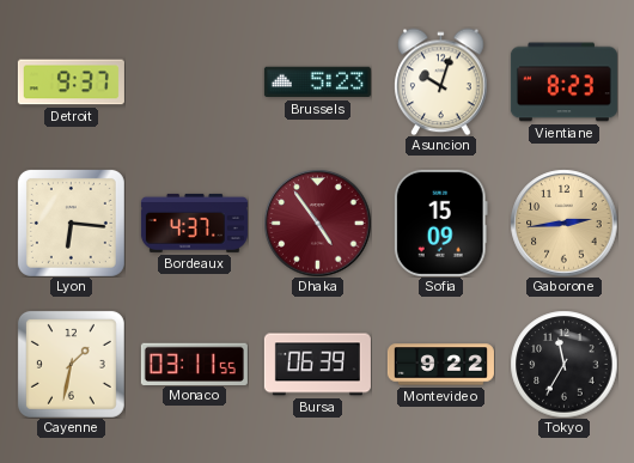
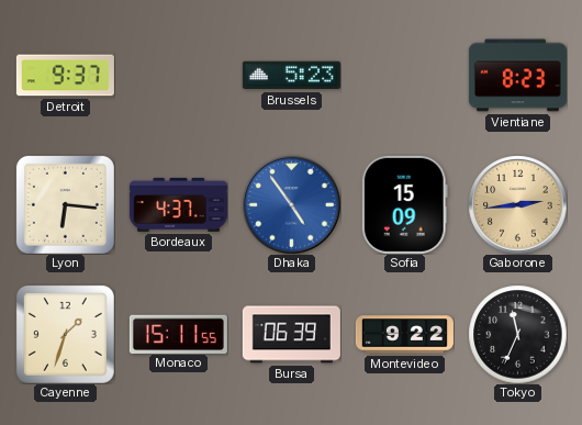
Asuncion: 10:03 -> none
Dhaka dial: burgundy -> blue
Cayenne: 1:32 -> 1:33
Monaco: 03:11 -> 15:11
Tokyo: 11:35 -> 11:34
